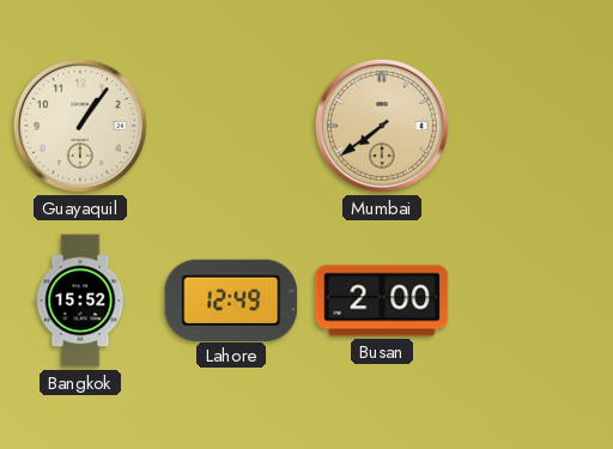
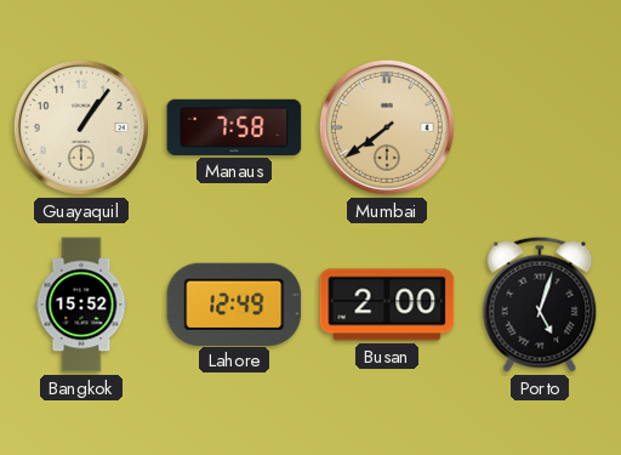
Manaus: none -> 7:58
Porto: none -> 5:03
